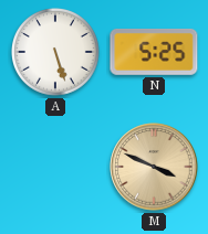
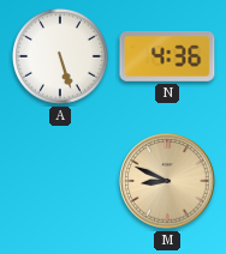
N: 5:25 -> 4:36
M: 3:49 -> 8:49
